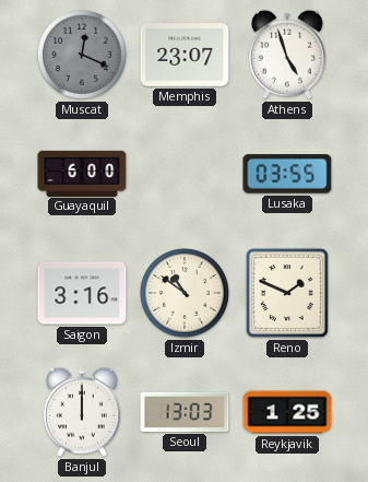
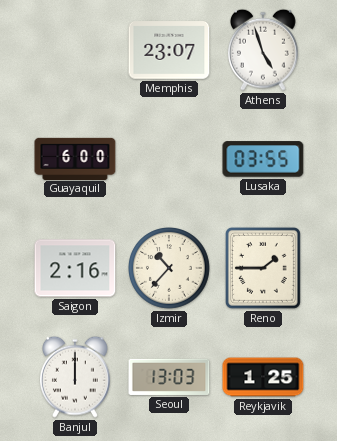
Muscat: 12:19 -> none
Saigon: 3:16 -> 2:16
Izmir: 10:51 -> 10:37
Reno: 1:49 -> 1:45
